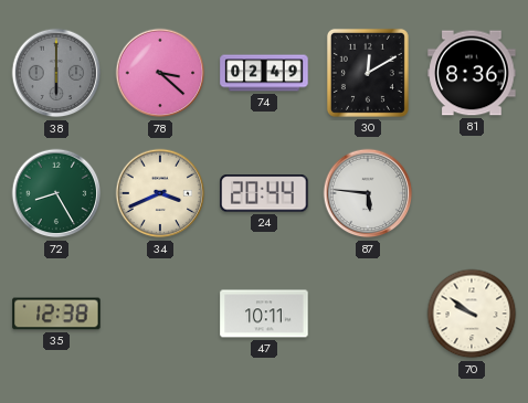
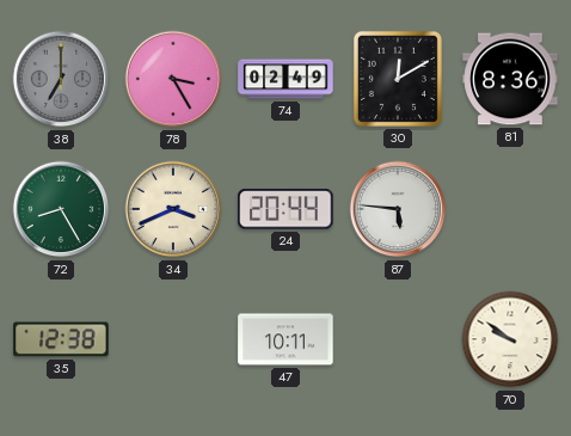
38: 6:00 -> 7:00
78: 3:22 -> 3:25
